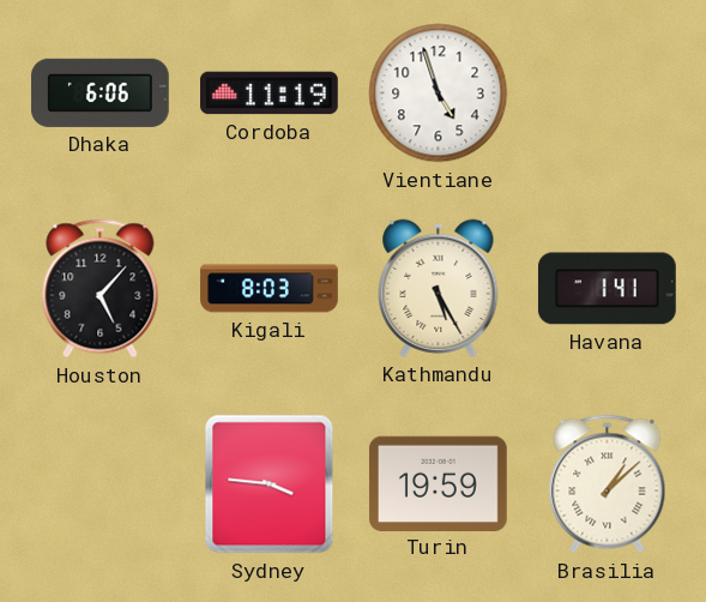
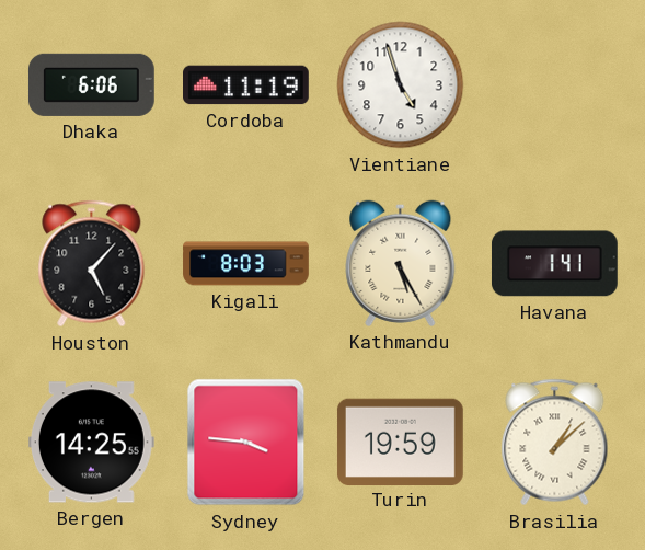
Bergen: none -> 14:25
